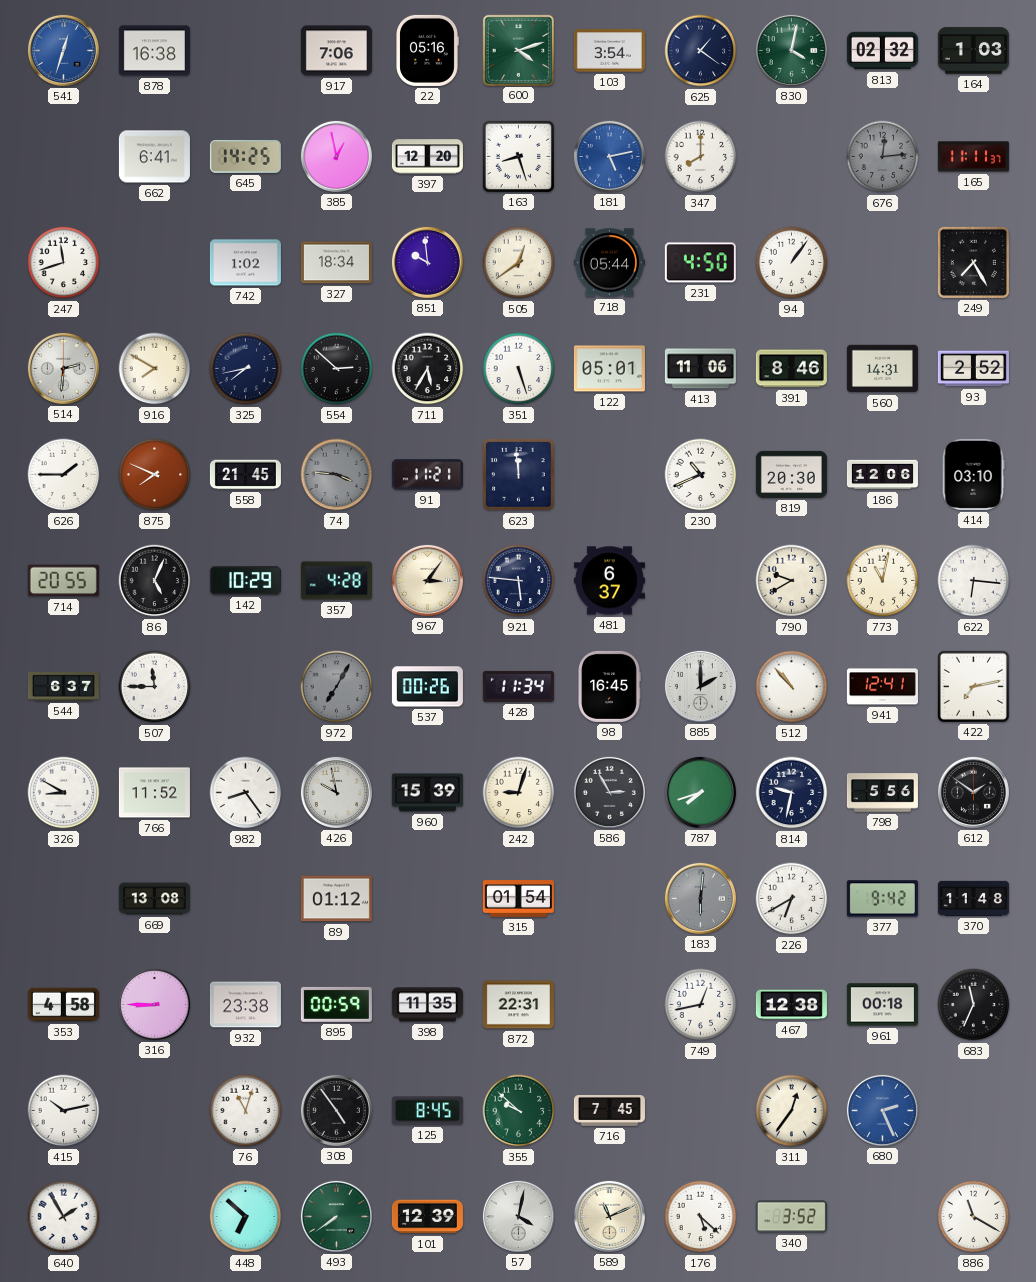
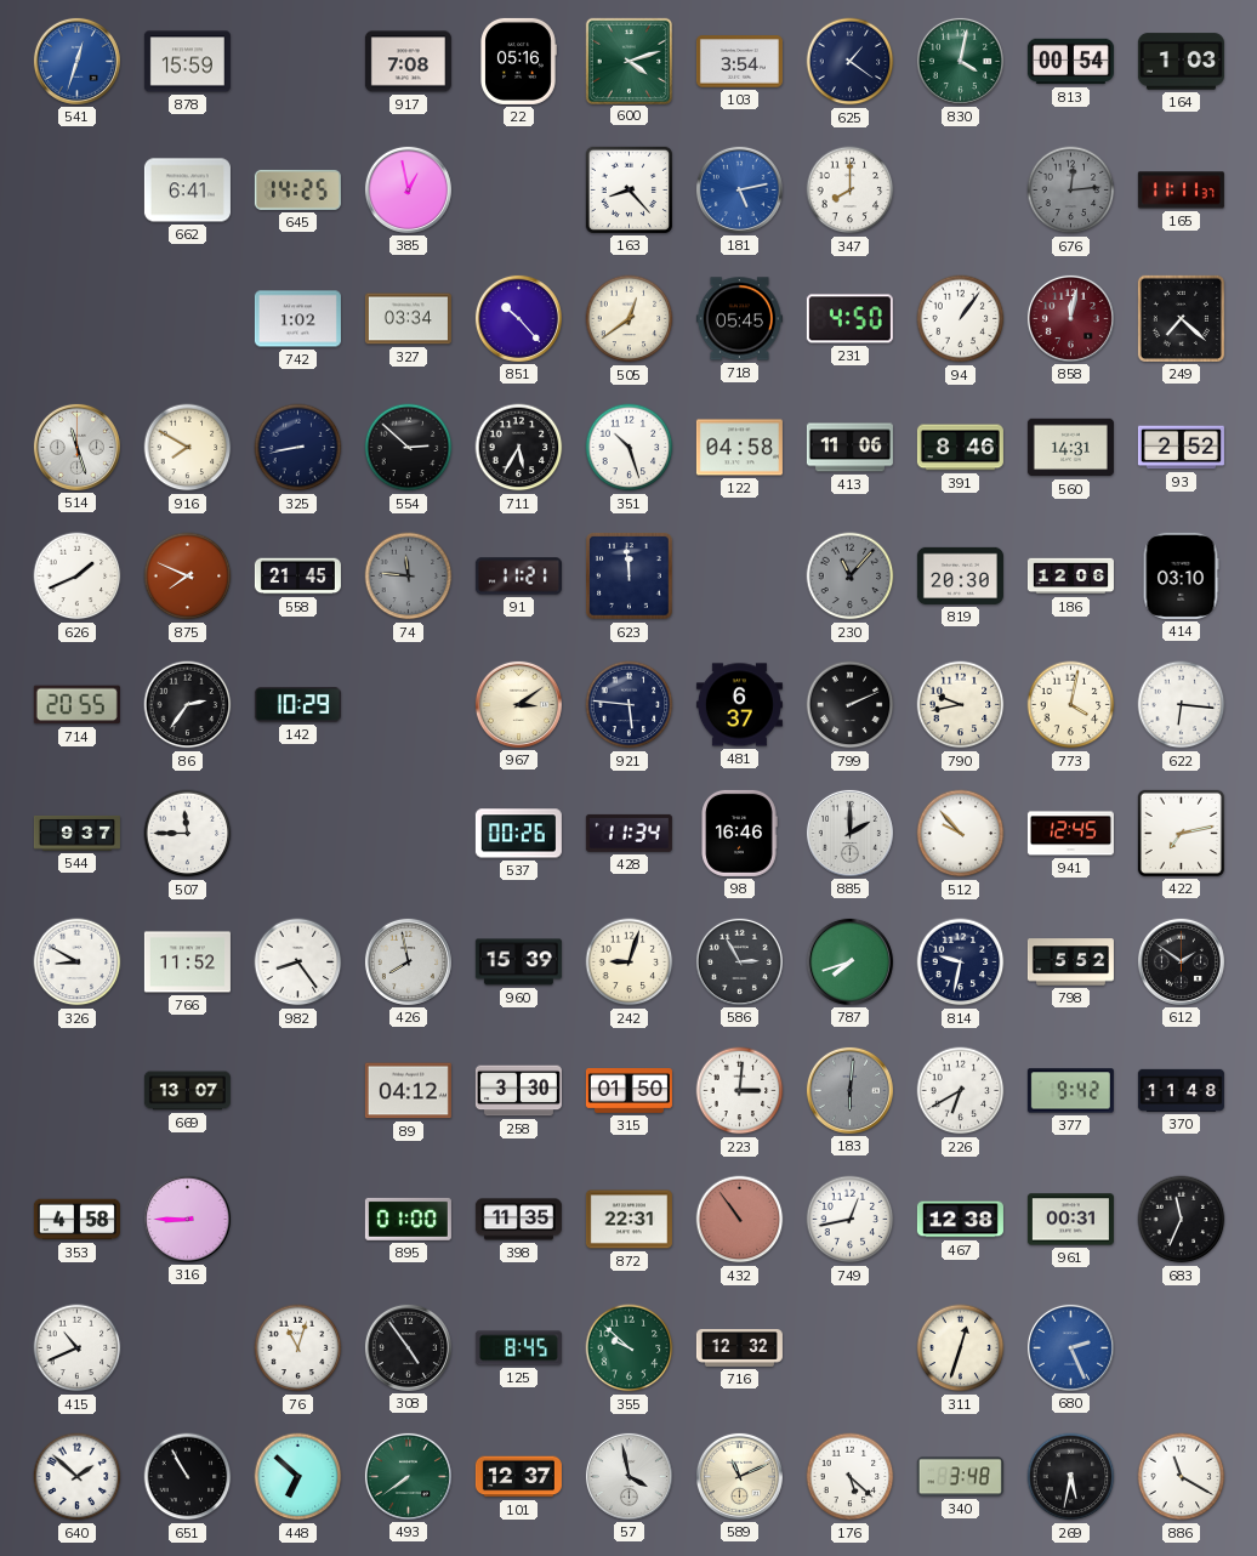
878: 16:38 -> 15:59
917: 7:06 -> 7:08
813: 02:32 -> 00:54
397: 12:20 -> none
163: 8:27 -> 8:23
247: 11:42 -> none
327: 18:34 -> 03:34
851: 9:59 -> 10:23
718: 05:44 -> 05:45
858: none -> 12:02
249: 7:25 -> 7:22
514: 2:31 -> 11:27
325: 7:43 -> 8:43
351: 5:27 -> 10:27
122: 05:01 -> 04:58
626: 1:45 -> 1:41
74: 3:46 -> 11:46
230: 10:41 -> 11:07
230 dial: white -> grey
86: 5:04 -> 2:36
357: 4:28 -> none
967: 3:06 -> 3:09
799: none -> 2:11
790: 9:40 -> 9:43
773: 11:02 -> 4:02
544: 6:37 -> 9:37
972: 7:05 -> none
98: 16:45 -> 16:46
512: 10:53 -> 9:53
941: 12:41 -> 12:45
426: 9:58 -> 7:58
798: 5:56 -> 5:52
669: 13:08 -> 13:07
89: 01:12 -> 04:12
258: none -> 3:30
315: 01:54 -> 01:50
223: none -> 3:01
932: 23:38 -> none
895: 00:59 -> 01:00
432: none -> 10:54
961: 00:18 -> 00:31
415: 10:13 -> 10:41
716: 7:45 -> 12:32
311: 12:36 -> 12:33
640: 1:55 -> 1:52
651: none -> 10:55
101: 12:39 -> 12:37
57: 4:02 -> 3:58
340: 3:52 -> 3:48
269: none -> 5:32
